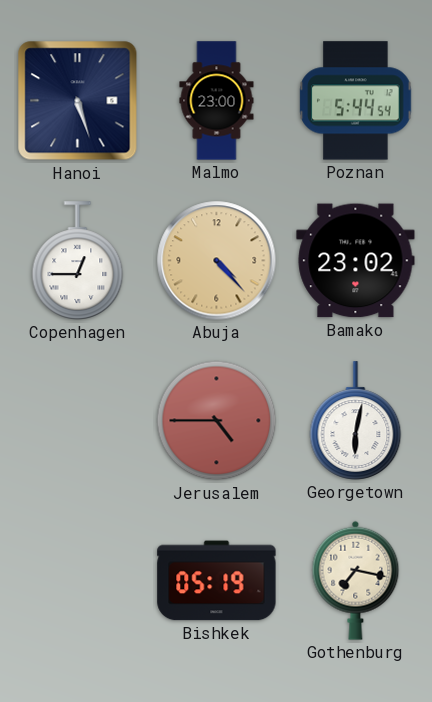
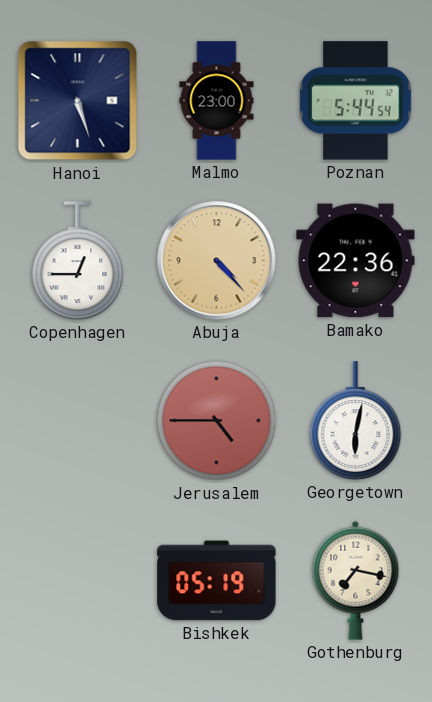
Bamako: 23:02 -> 22:36
